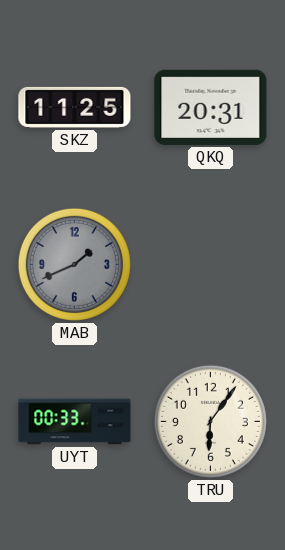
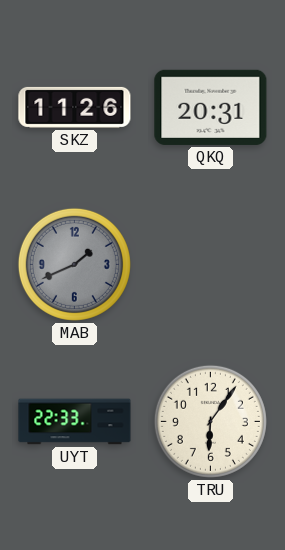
SKZ: 11:25 -> 11:26
UYT: 00:33 -> 22:33
